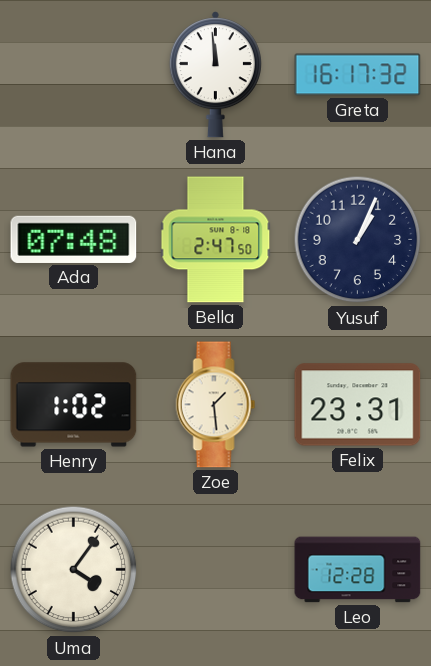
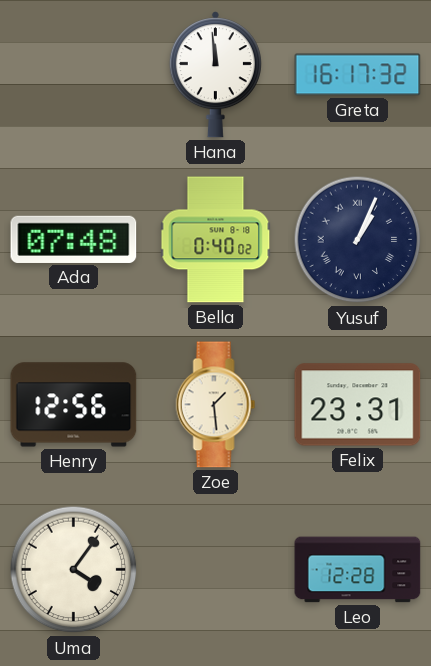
Bella: 2:47 -> 0:40
Yusuf numerals: Arabic -> Roman
Henry: 1:02 -> 12:56
